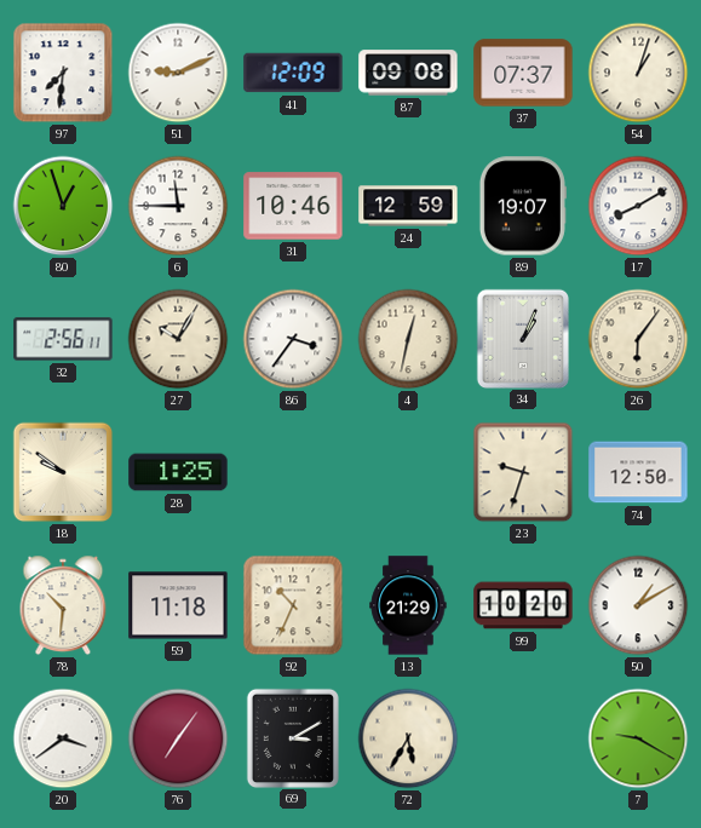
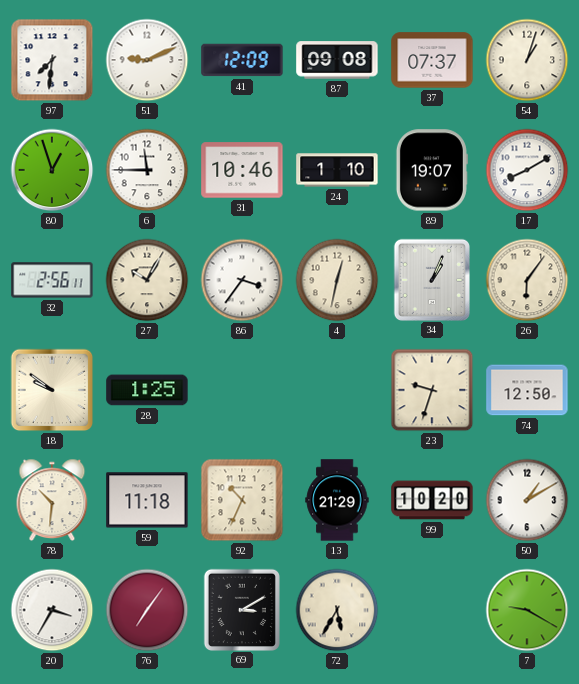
24: 12:59 -> 1:10
20: 3:39 -> 3:35
